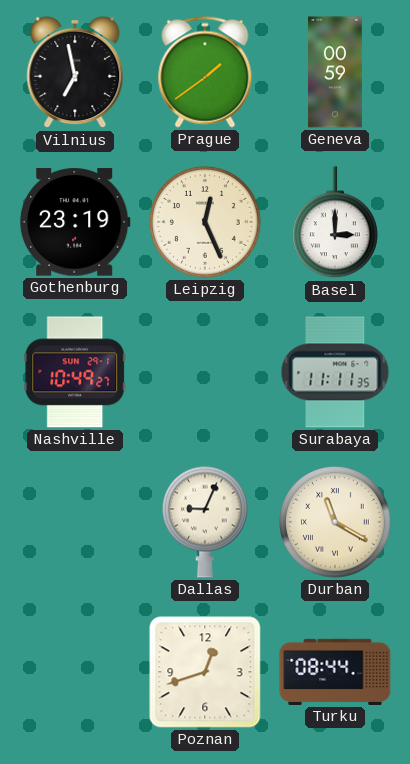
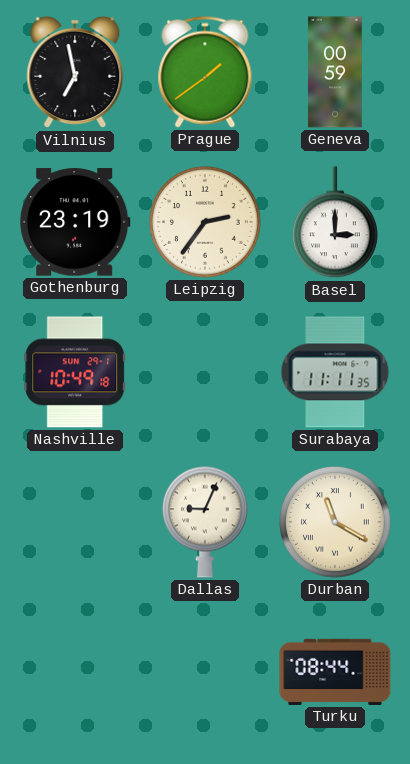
Leipzig: 12:26 -> 2:36
Nashville: 10:49:27 -> 10:49:18
Poznan: 12:42 -> none
